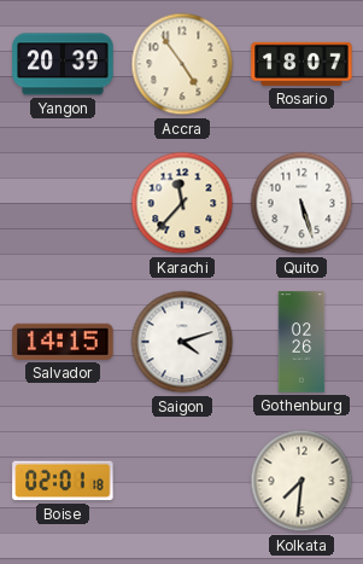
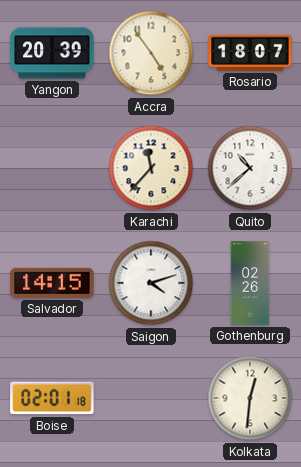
Quito: 5:27 -> 10:38
Kolkata: 7:31 -> 12:31
